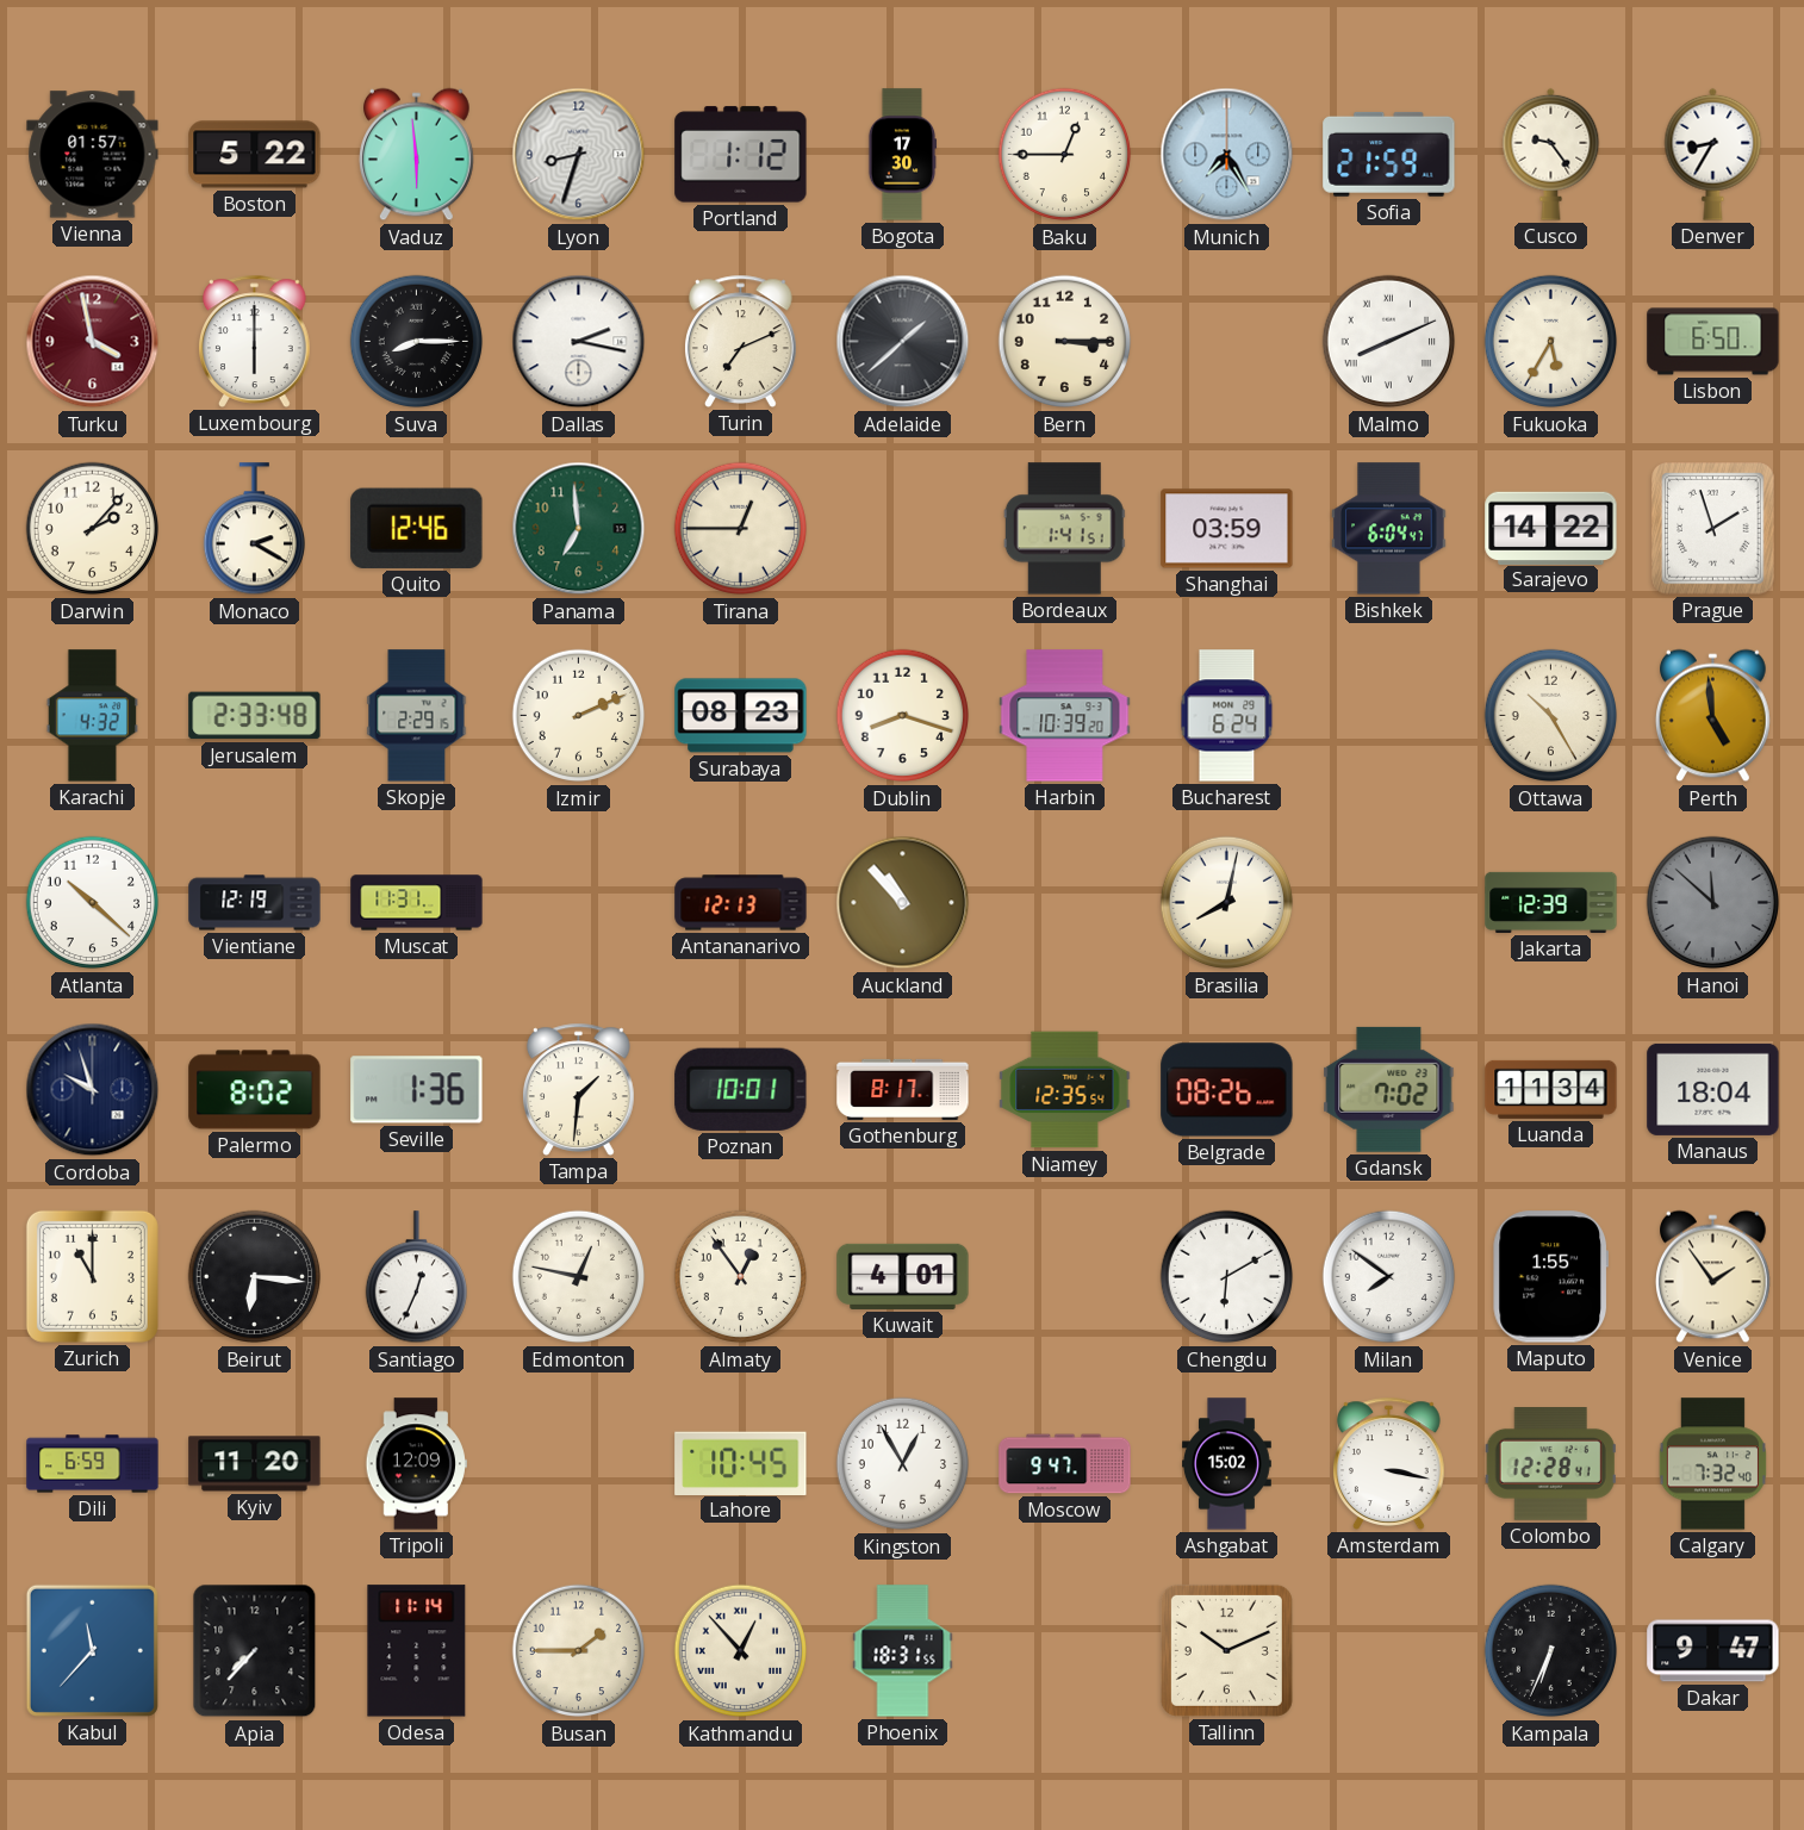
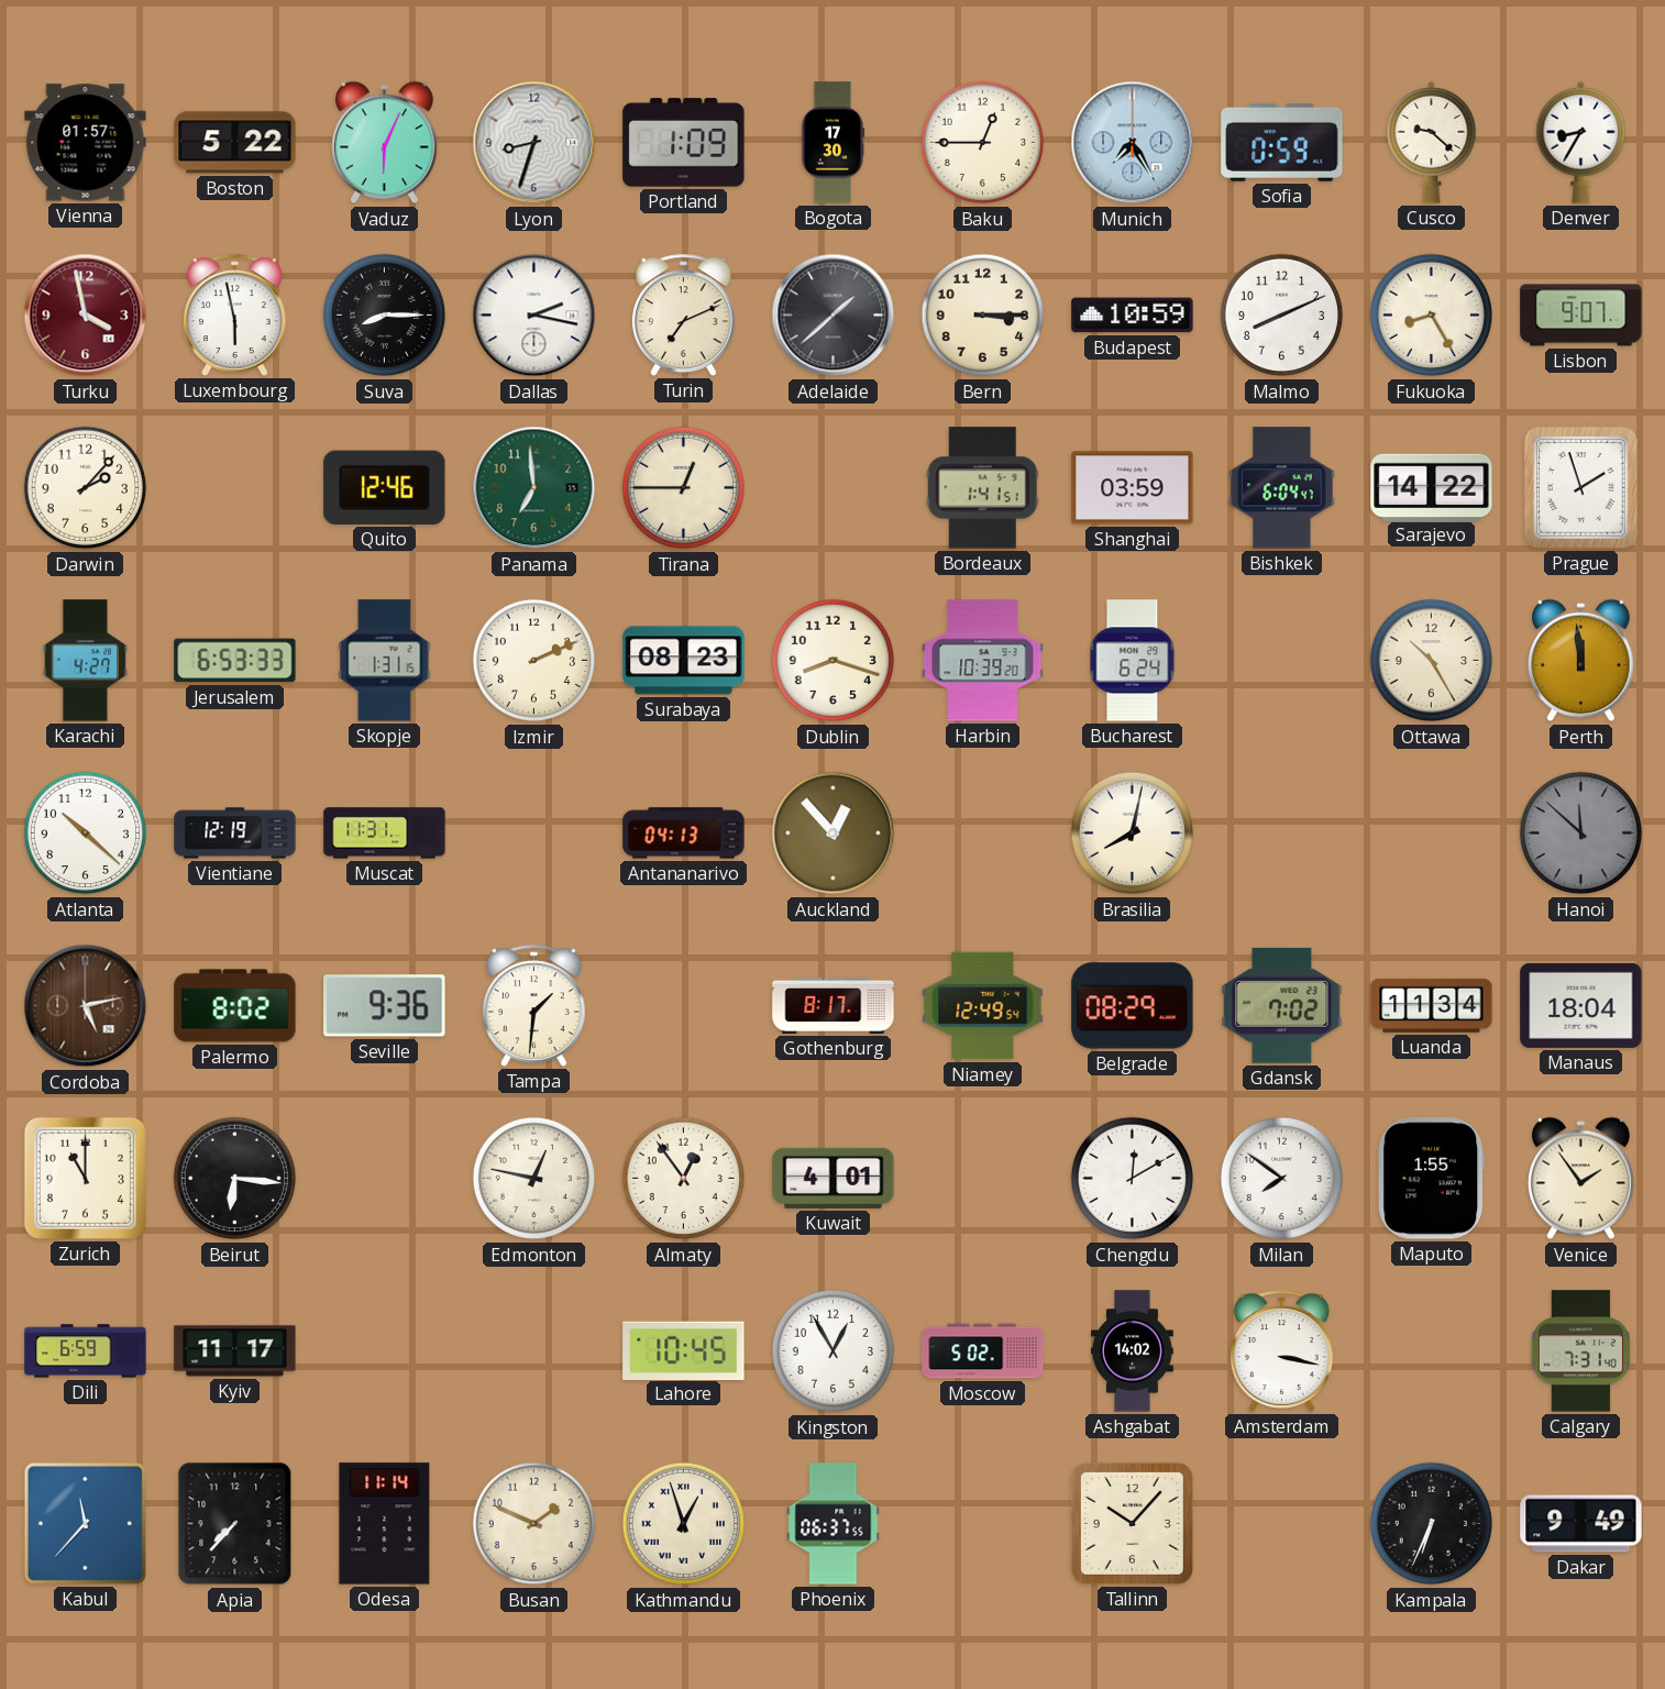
Vaduz: 5:59 -> 6:04
Portland: 1:12 -> 1:09
Sofia: 21:59 -> 0:59
Cusco: 9:24 -> 9:22
Luxembourg: 6:00 -> 5:58
Budapest: none -> 10:59
Malmo numerals: Roman -> Arabic
Fukuoka: 5:35 -> 8:25
Lisbon: 6:50 -> 9:07
Monaco: 2:20 -> none
Karachi: 4:32 -> 4:27
Jerusalem: 2:33 -> 6:53
Skopje: 2:29 -> 1:31
Perth: 4:59 -> 11:59
Antananarivo: 12:13 -> 04:13
Auckland: 10:53 -> 12:53
Jakarta: 12:39 -> none
Cordoba: 9:57 -> 5:13
Cordoba dial: navy -> brown
Seville: 1:36 -> 9:36
Poznan: 10:01 -> none
Niamey: 12:35 -> 12:49
Belgrade: 08:26 -> 08:29
Santiago: 12:34 -> none
Chengdu: 6:10 -> 12:10
Kyiv: 11:20 -> 11:17
Tripoli: 12:09 -> none
Moscow: 9:47 -> 5:02
Ashgabat: 15:02 -> 14:02
Colombo: 12:28 -> none
Calgary: 7:32 -> 7:31
Busan: 1:45 -> 1:49
Kathmandu: 12:53 -> 12:57
Phoenix: 18:31 -> 06:37
Tallinn: 10:11 -> 10:07
Dakar: 9:47 -> 9:49
